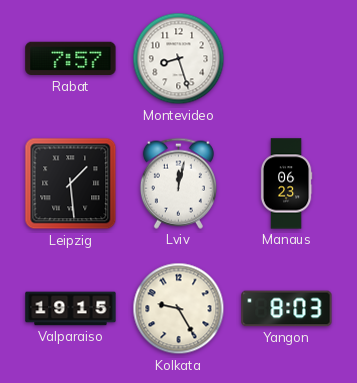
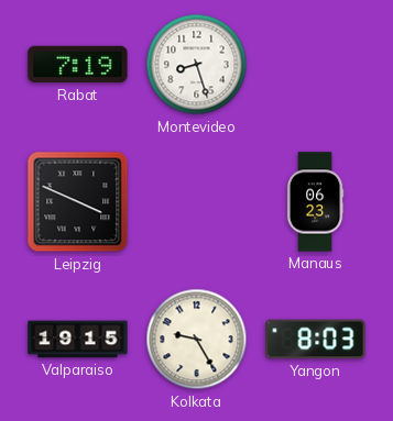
Rabat: 7:57 -> 7:19
Leipzig: 1:29 -> 3:49
Lviv: 12:02 -> none
